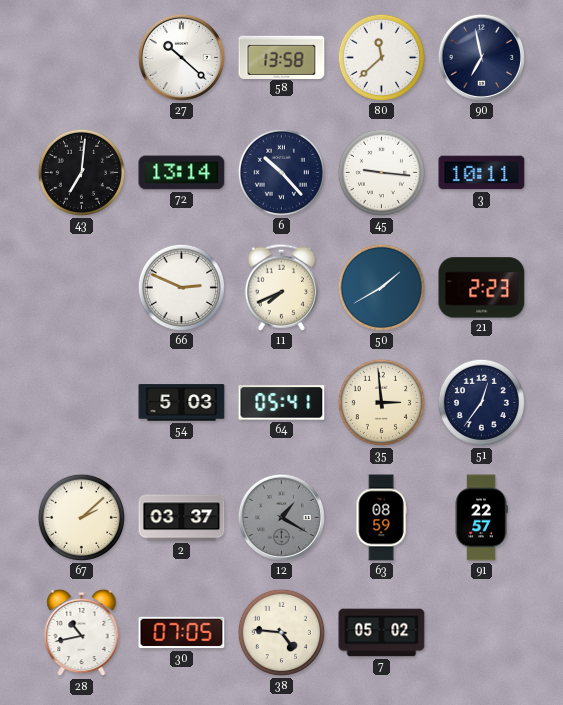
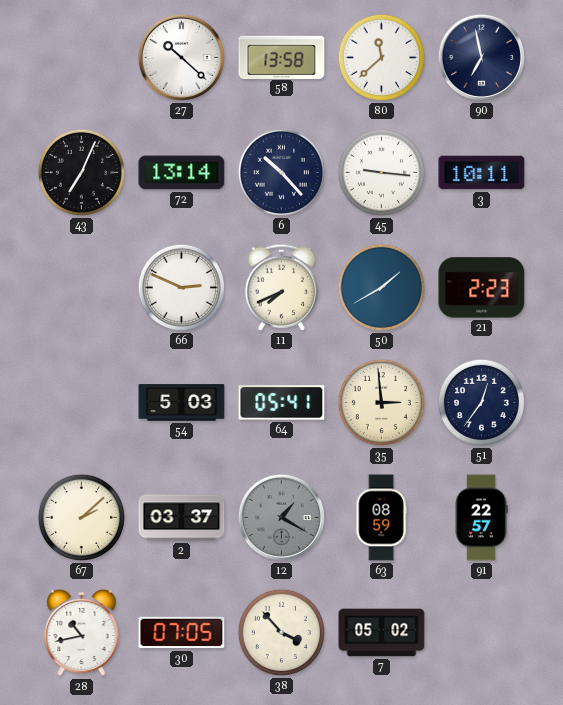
43: 7:01 -> 7:04
38: 4:46 -> 3:53
